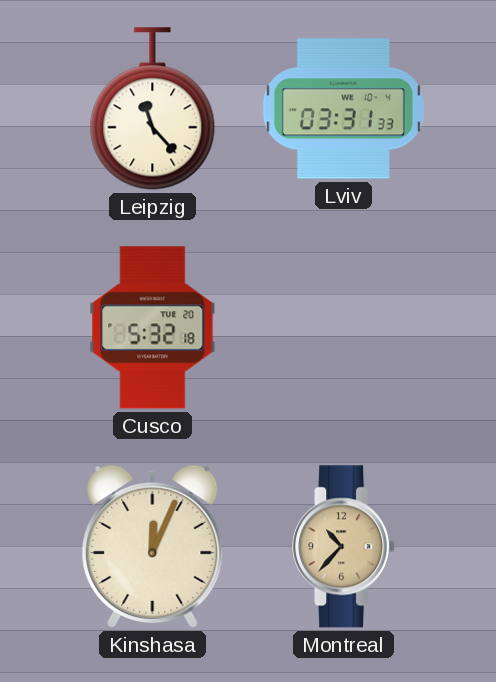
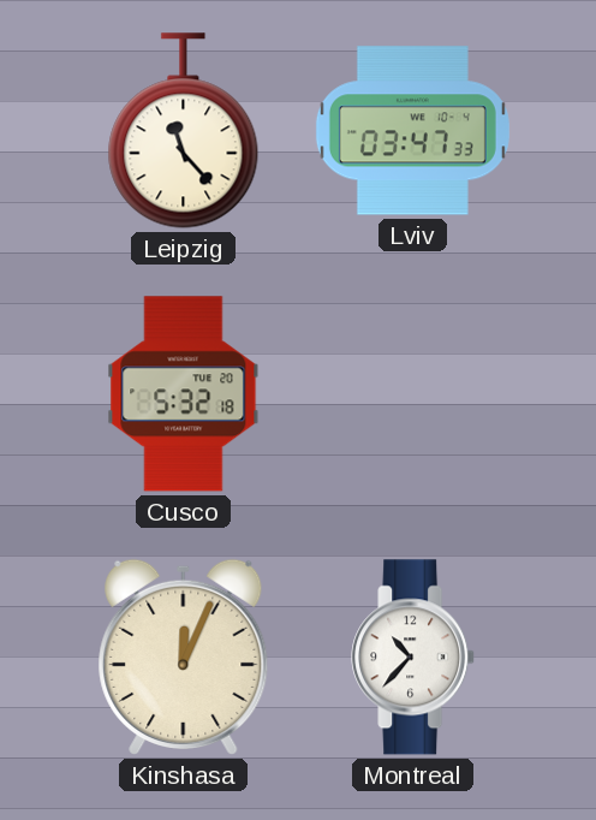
Lviv: 03:31 -> 03:47
Montreal dial: champagne -> white
